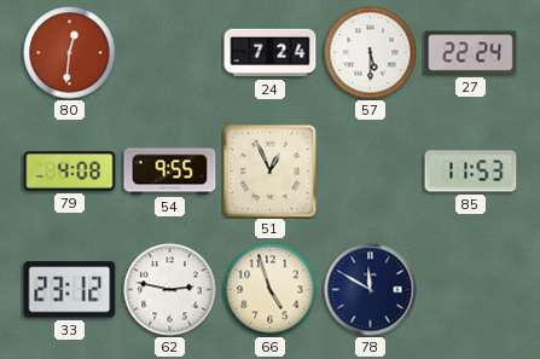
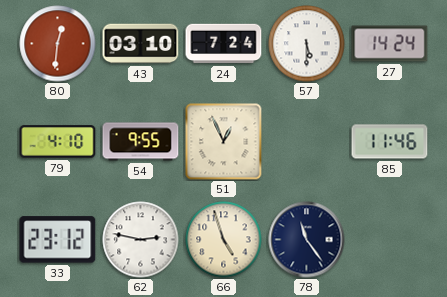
43: none -> 03:10
27: 22:24 -> 14:24
79: 4:08 -> 4:10
85: 11:53 -> 11:46
78: 11:50 -> 11:24
